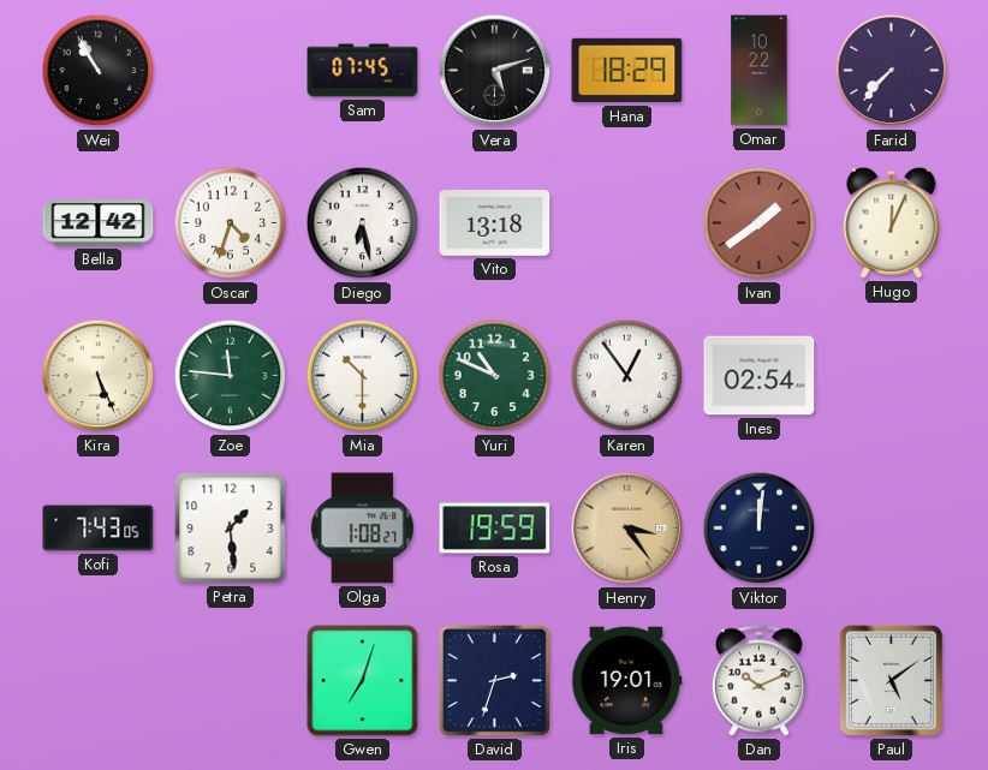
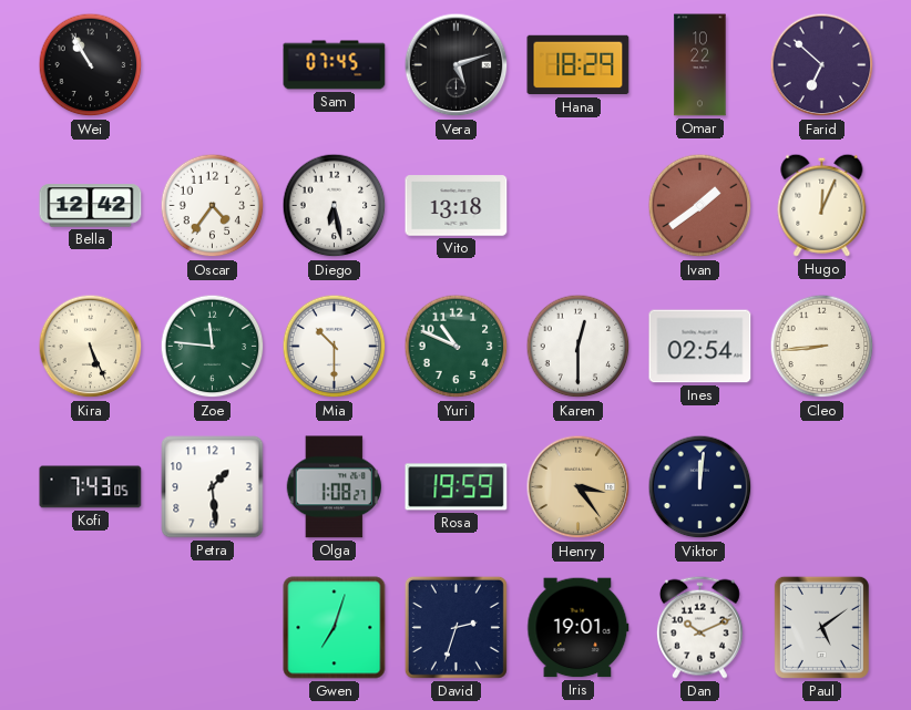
Farid: 7:37 -> 6:52
Oscar: 4:33 -> 4:36
Karen: 12:54 -> 12:30
Cleo: none -> 8:44
